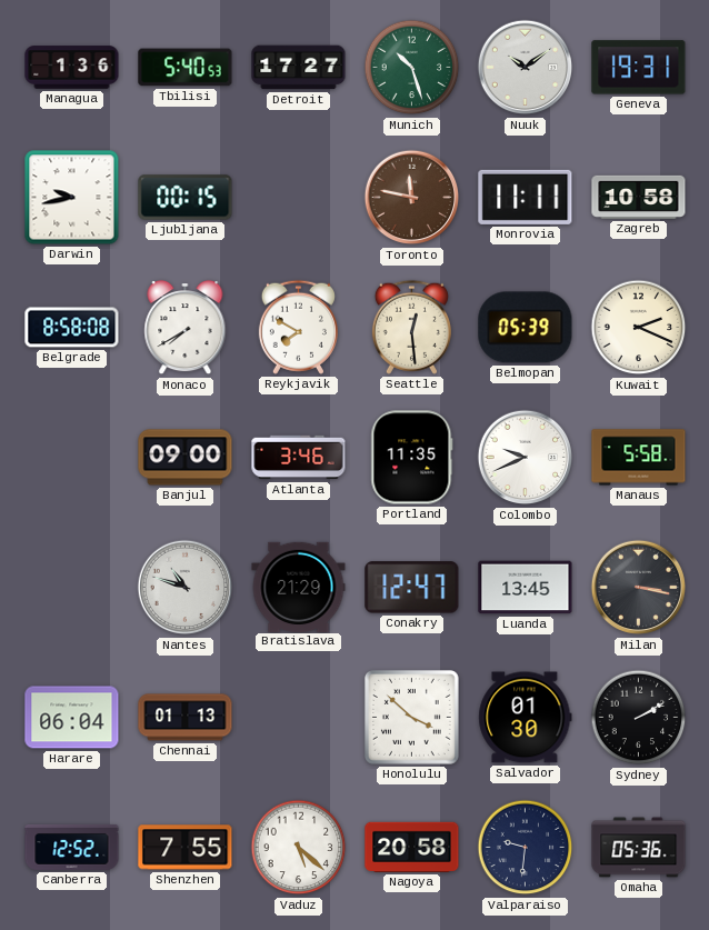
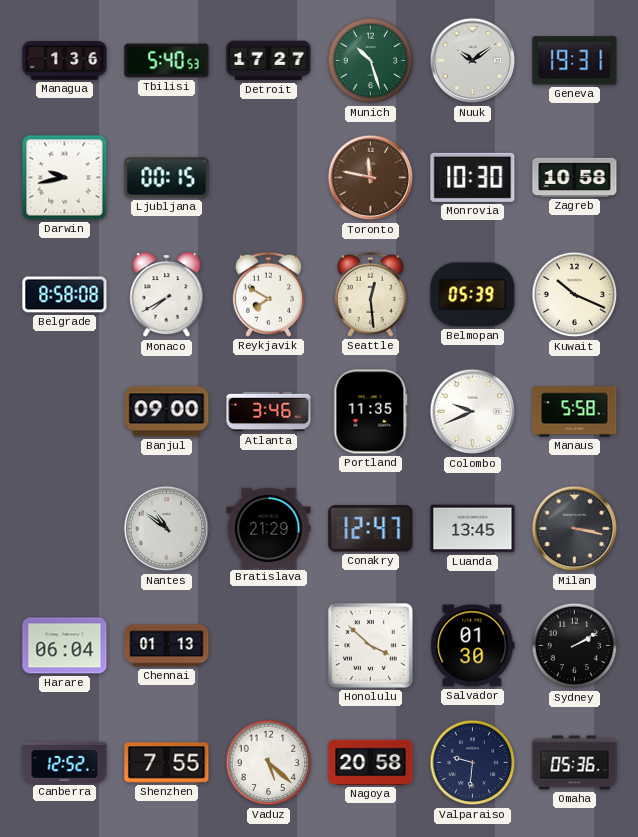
Monrovia: 11:11 -> 10:30
Kuwait: 2:19 -> 10:19
Nantes: 10:48 -> 10:51
